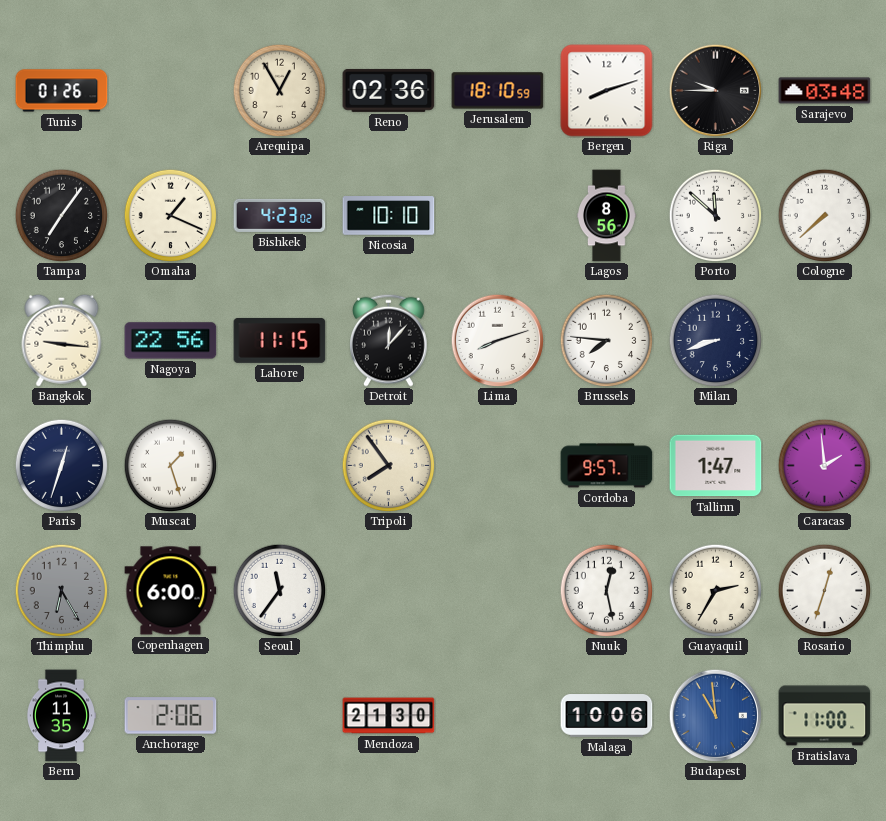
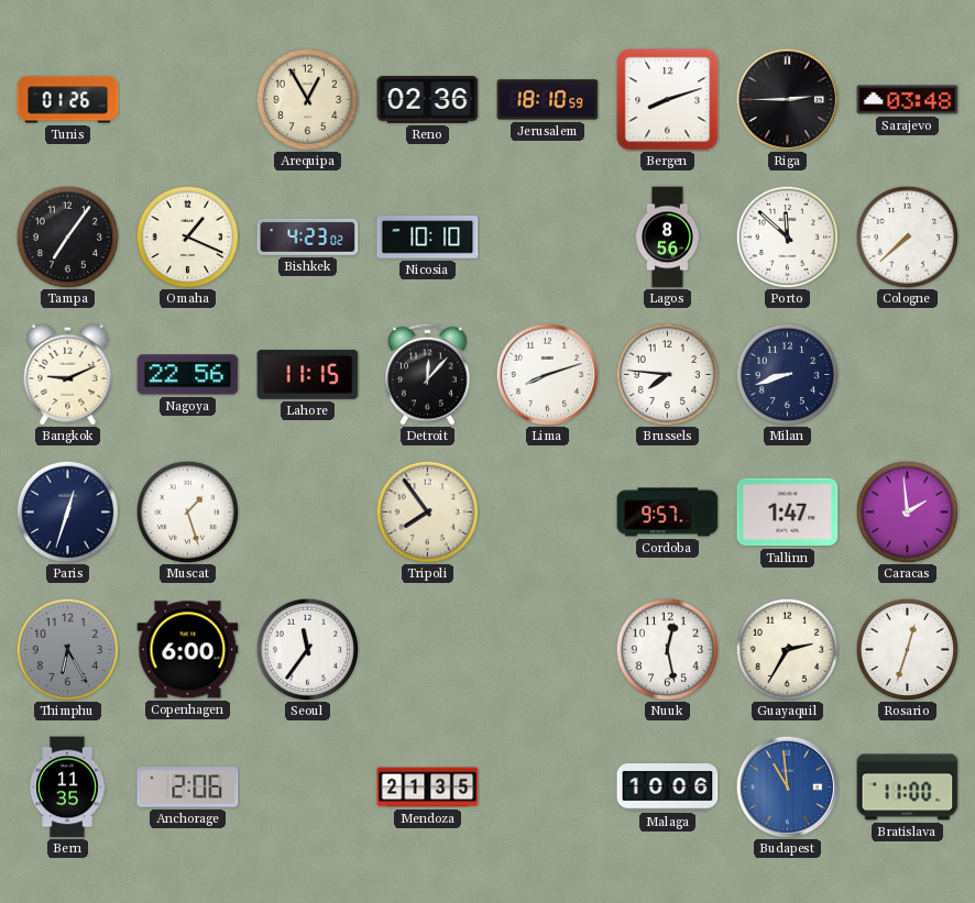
Riga: 9:45 -> 2:45
Bangkok: 9:16 -> 9:11
Mendoza: 21:30 -> 21:35
